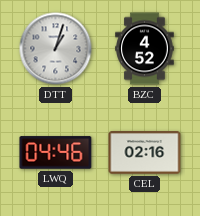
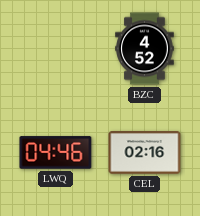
DTT: 1:03 -> none
